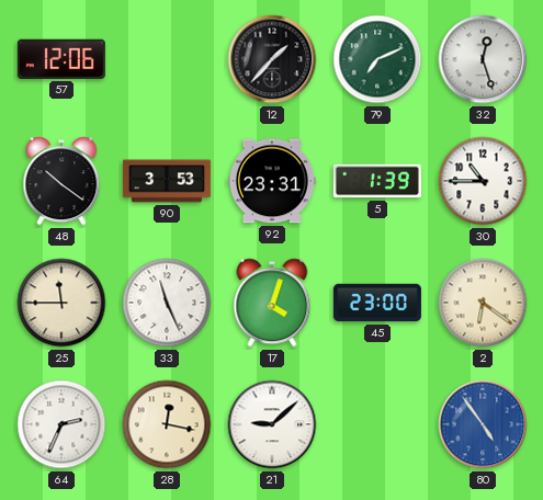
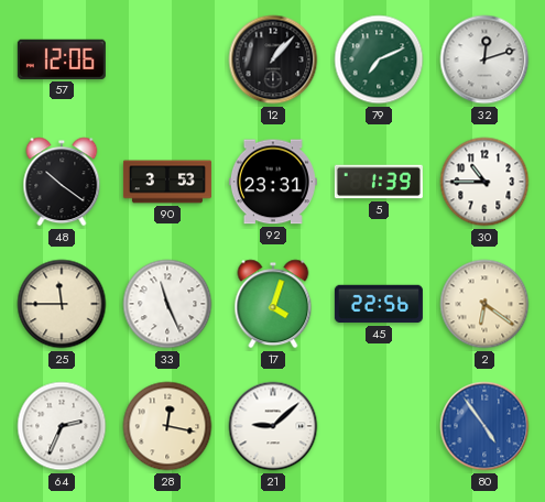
12: 1:37 -> 1:07
32: 12:27 -> 12:12
45: 23:00 -> 22:56
